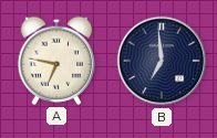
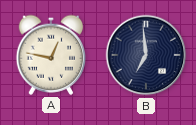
A: 6:47 -> 12:47
